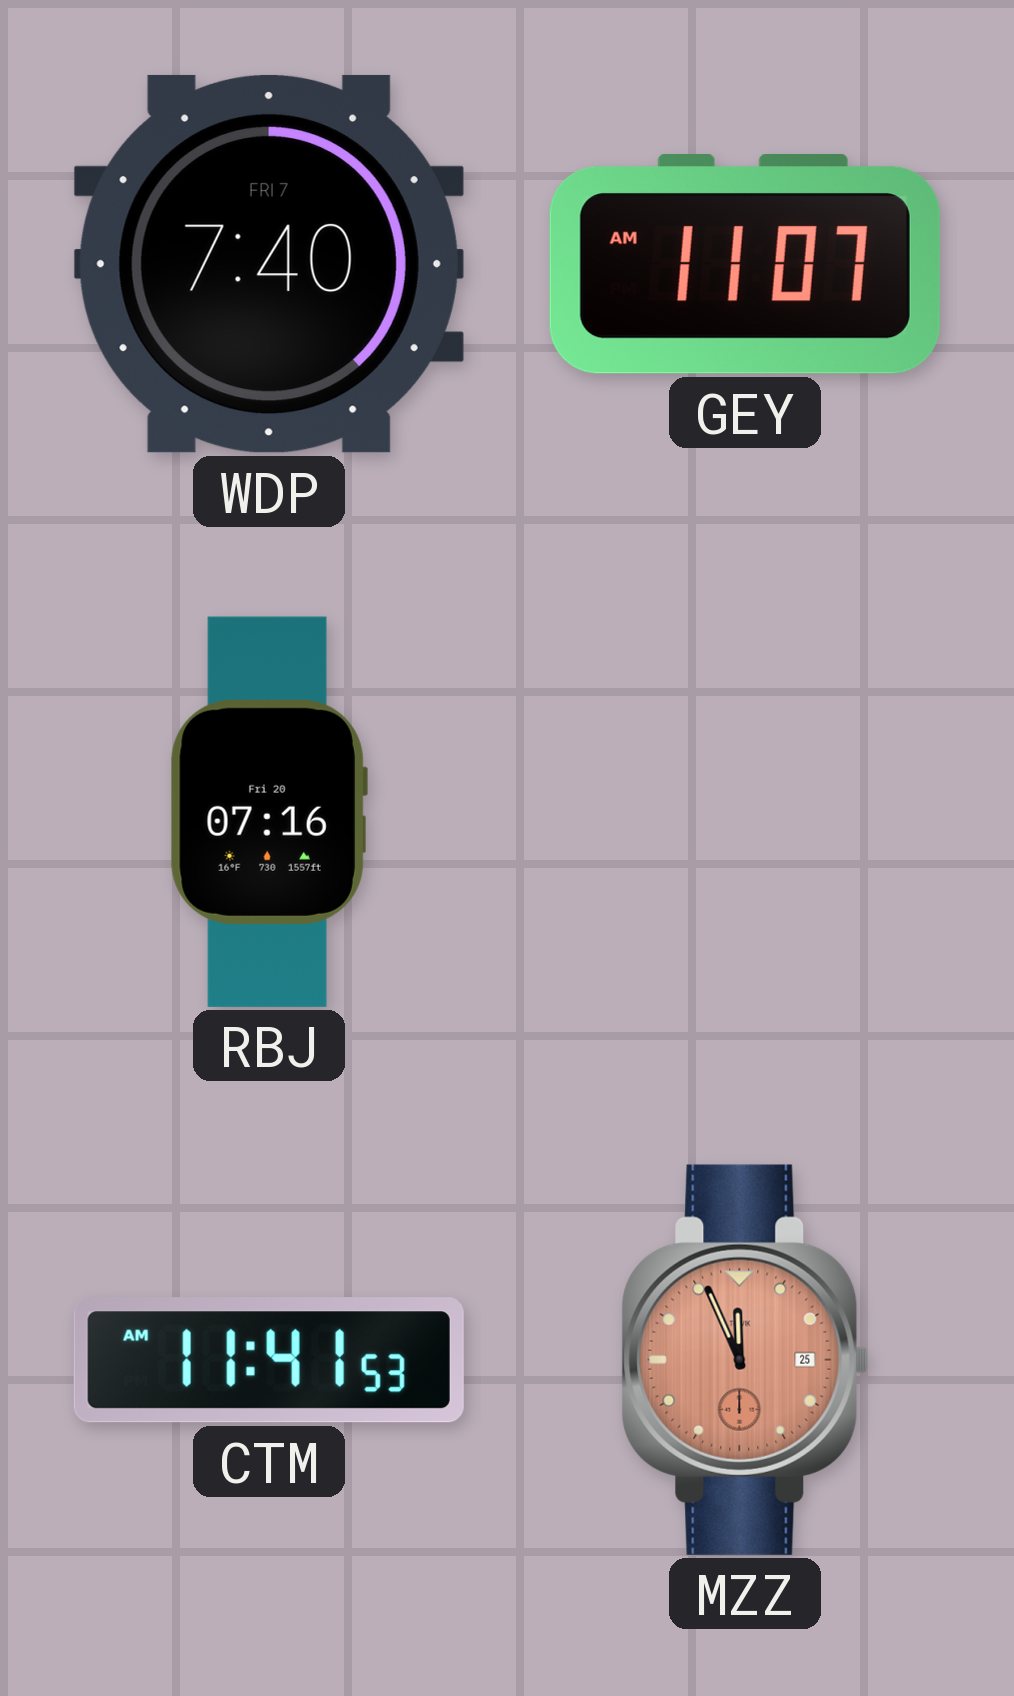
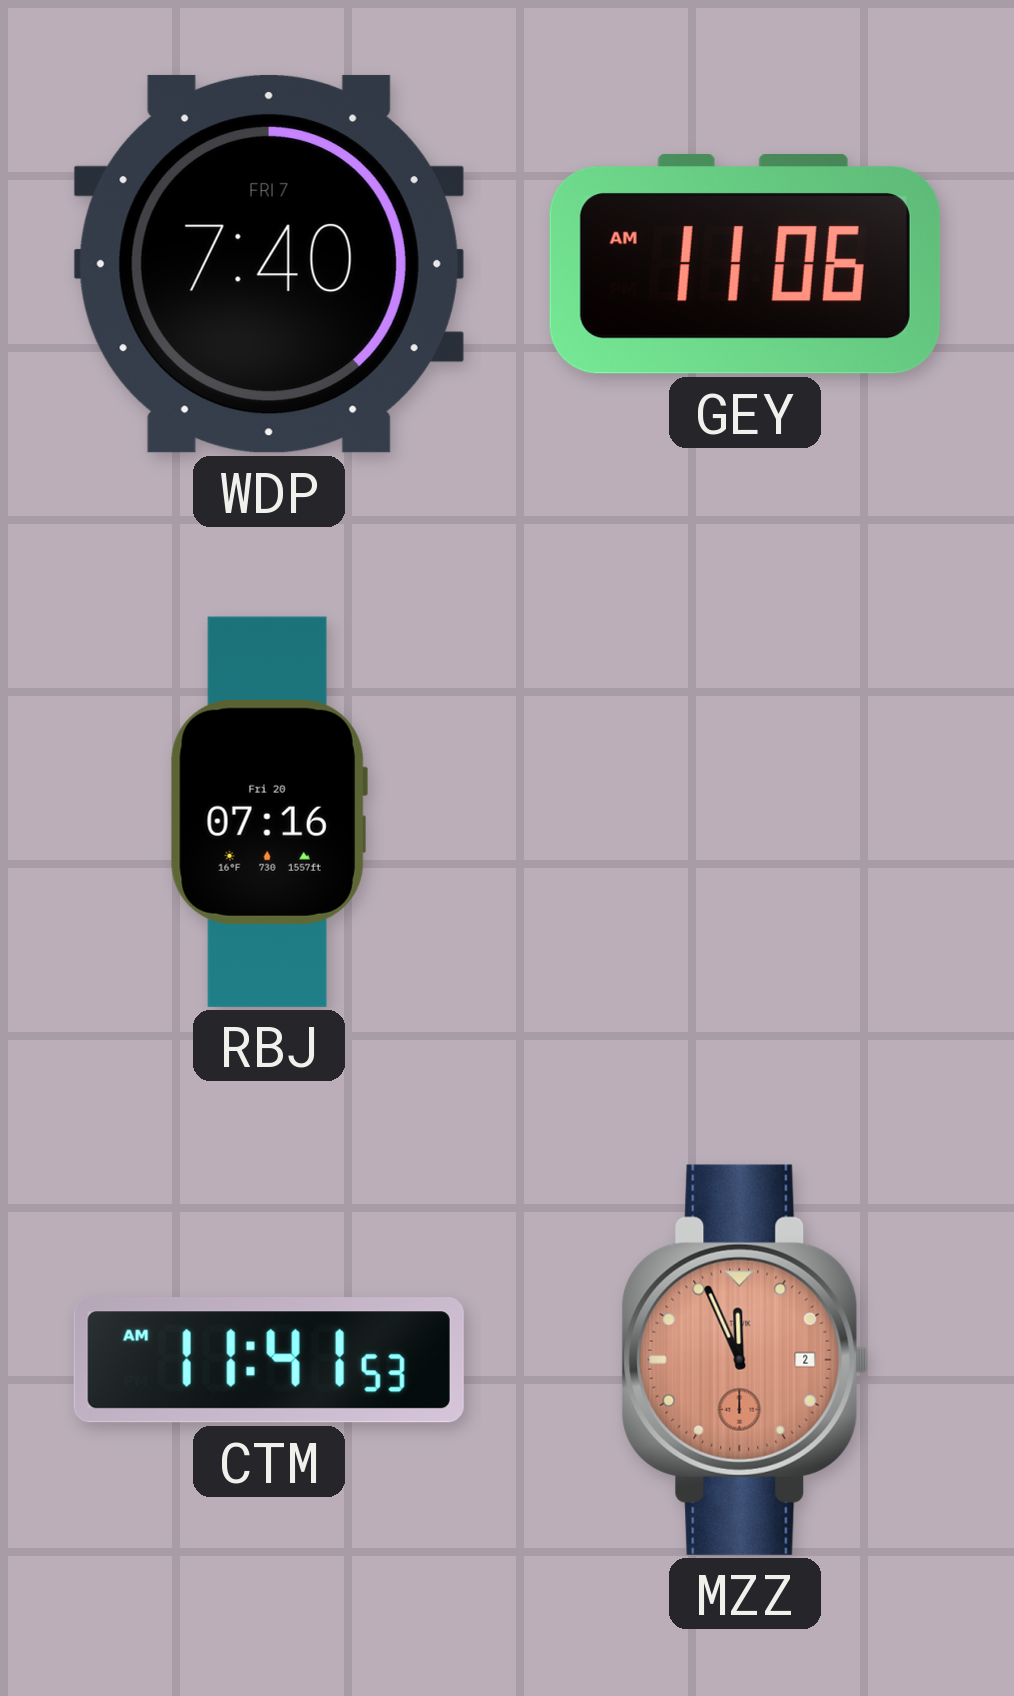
GEY: 11:07 -> 11:06
MZZ date: 25 -> 2
